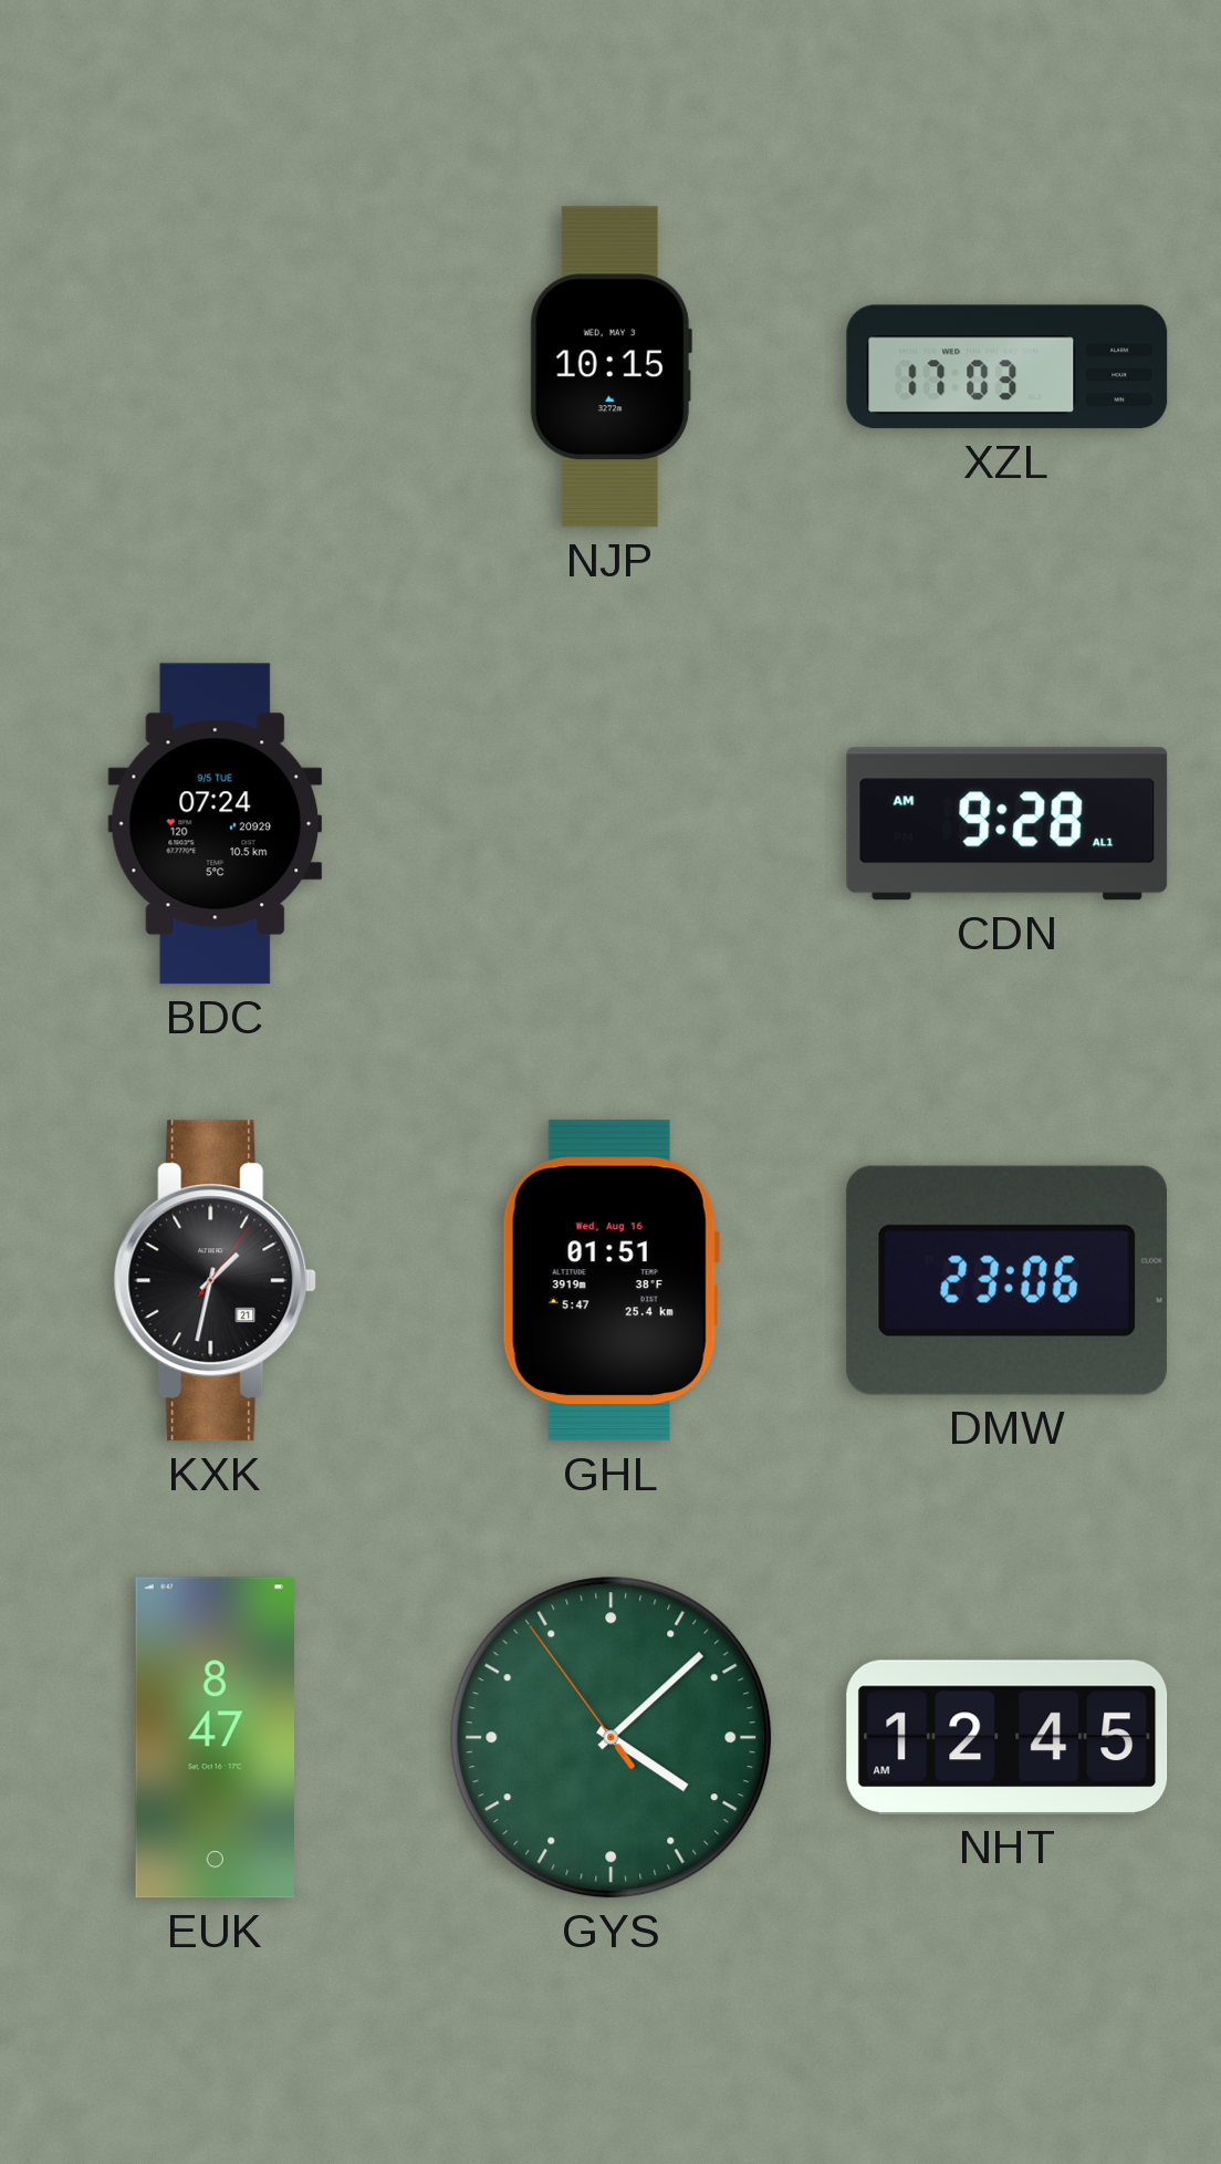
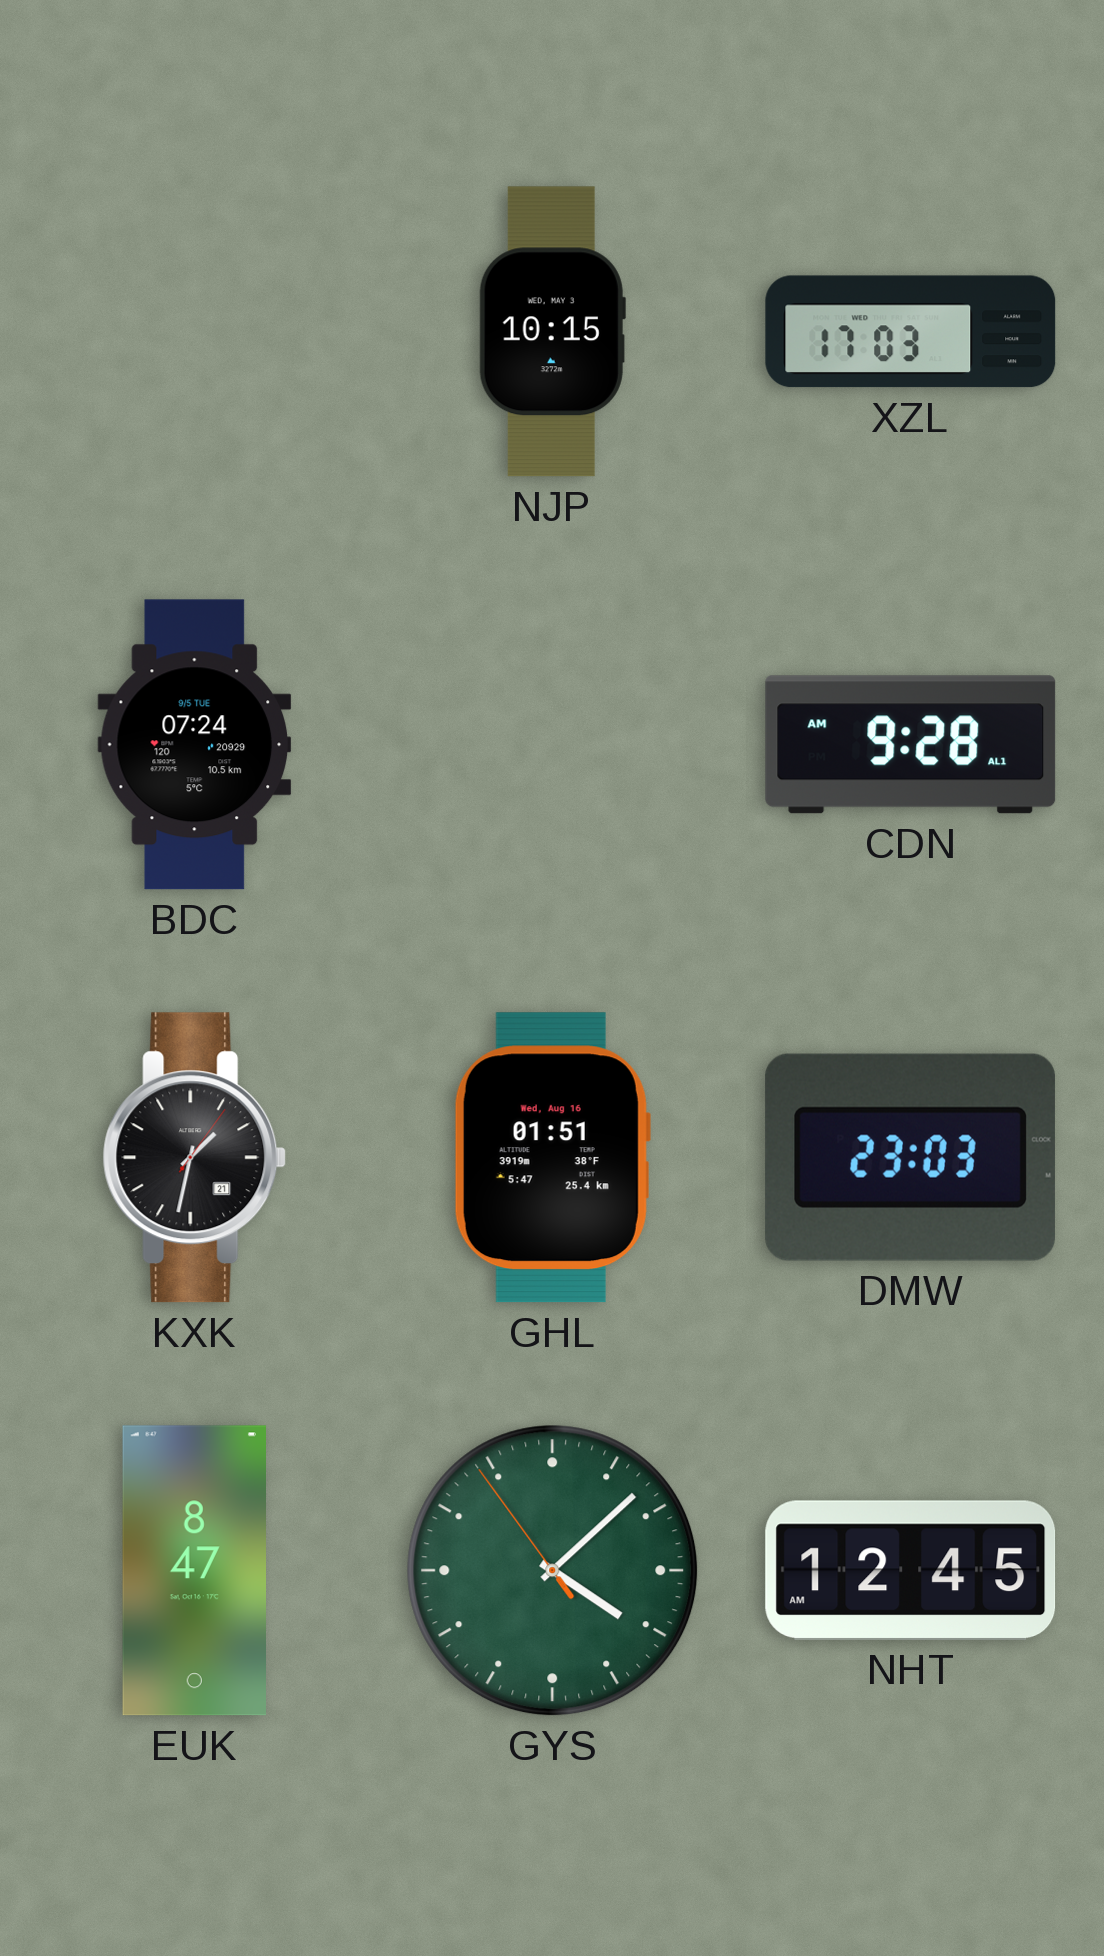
DMW: 23:06 -> 23:03
